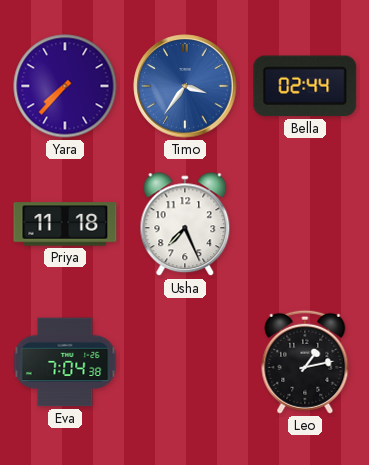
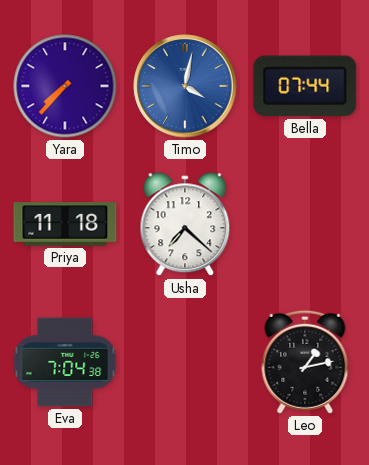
Timo: 3:36 -> 4:02
Bella: 02:44 -> 07:44
Usha: 7:26 -> 7:22
